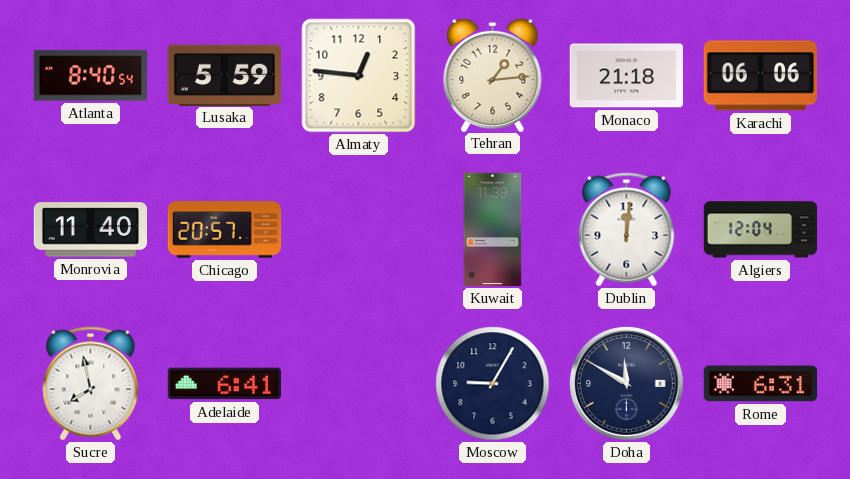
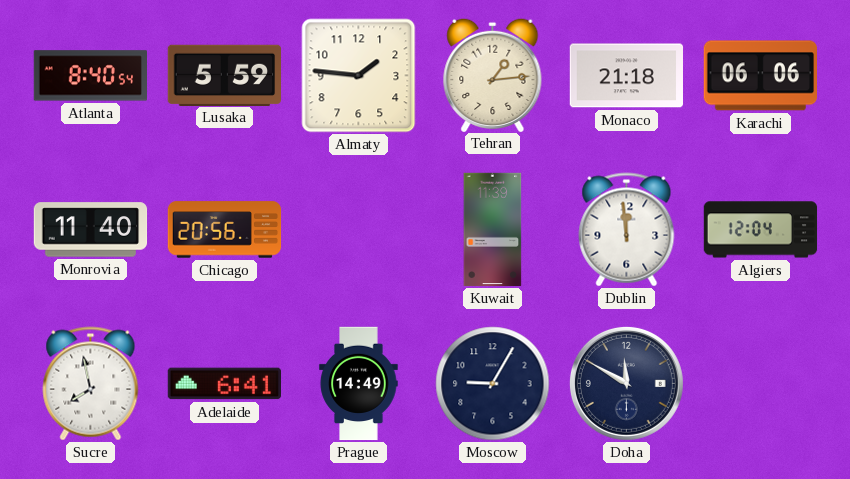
Almaty: 12:46 -> 1:46
Chicago: 20:57 -> 20:56
Dublin: 12:01 -> 11:59
Prague: none -> 14:49
Rome: 6:31 -> none
